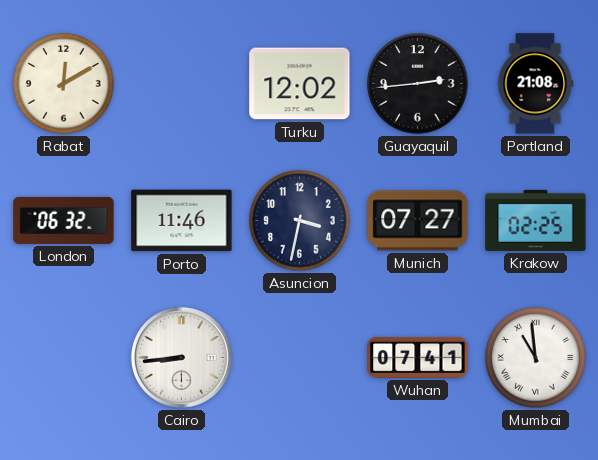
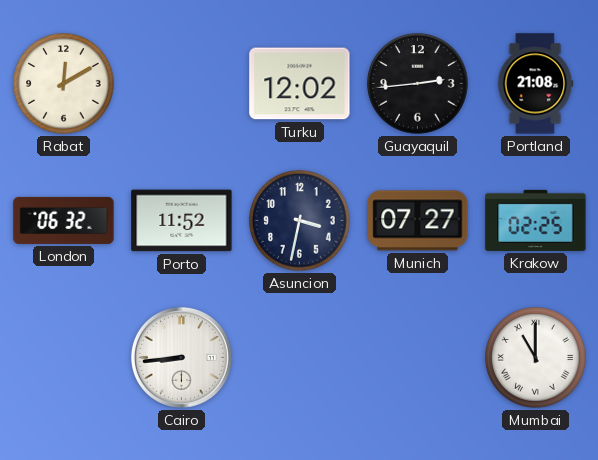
Porto: 11:46 -> 11:52
Wuhan: 07:41 -> none
Mumbai: 10:59 -> 11:00
